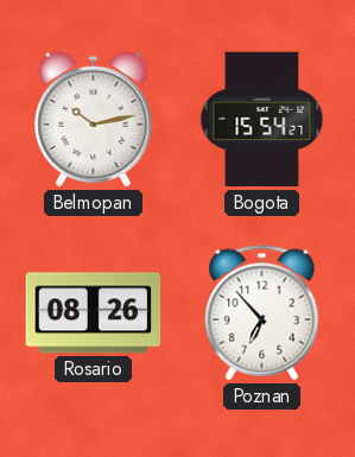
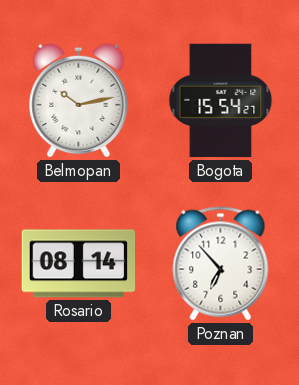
Rosario: 08:26 -> 08:14
